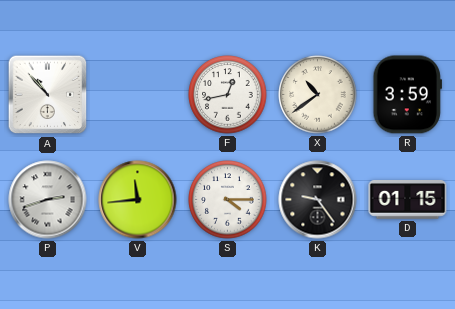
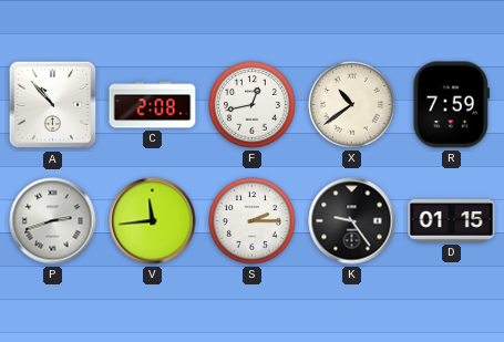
C: none -> 2:08
R: 3:59 -> 7:59
S: 4:15 -> 2:15
